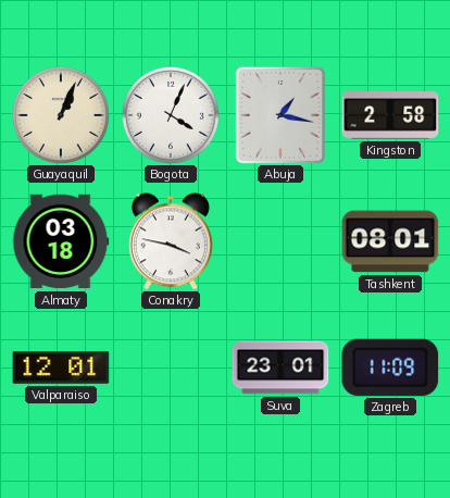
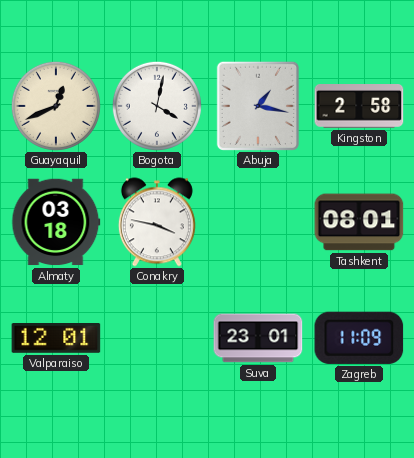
Guayaquil: 1:04 -> 12:41
Bogota: 4:04 -> 4:02
